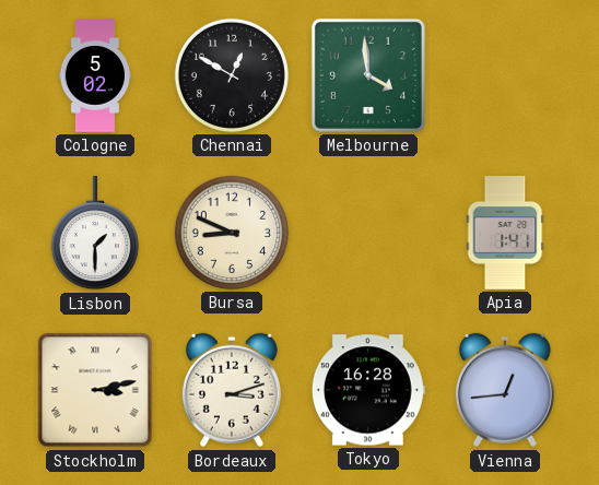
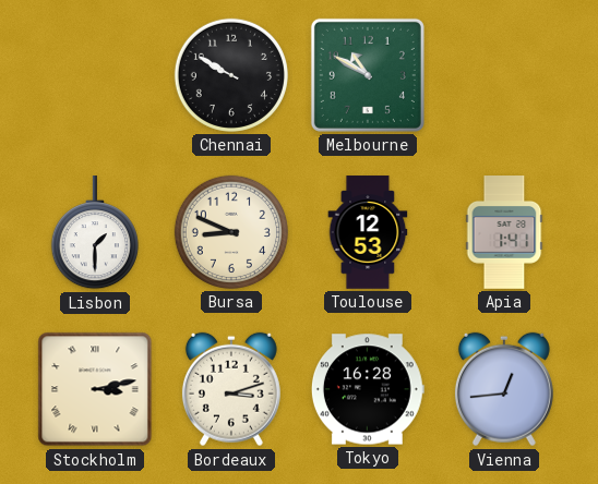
Cologne: 5:02 -> none
Chennai: 12:50 -> 9:50
Melbourne: 3:59 -> 10:50
Toulouse: none -> 12:53
